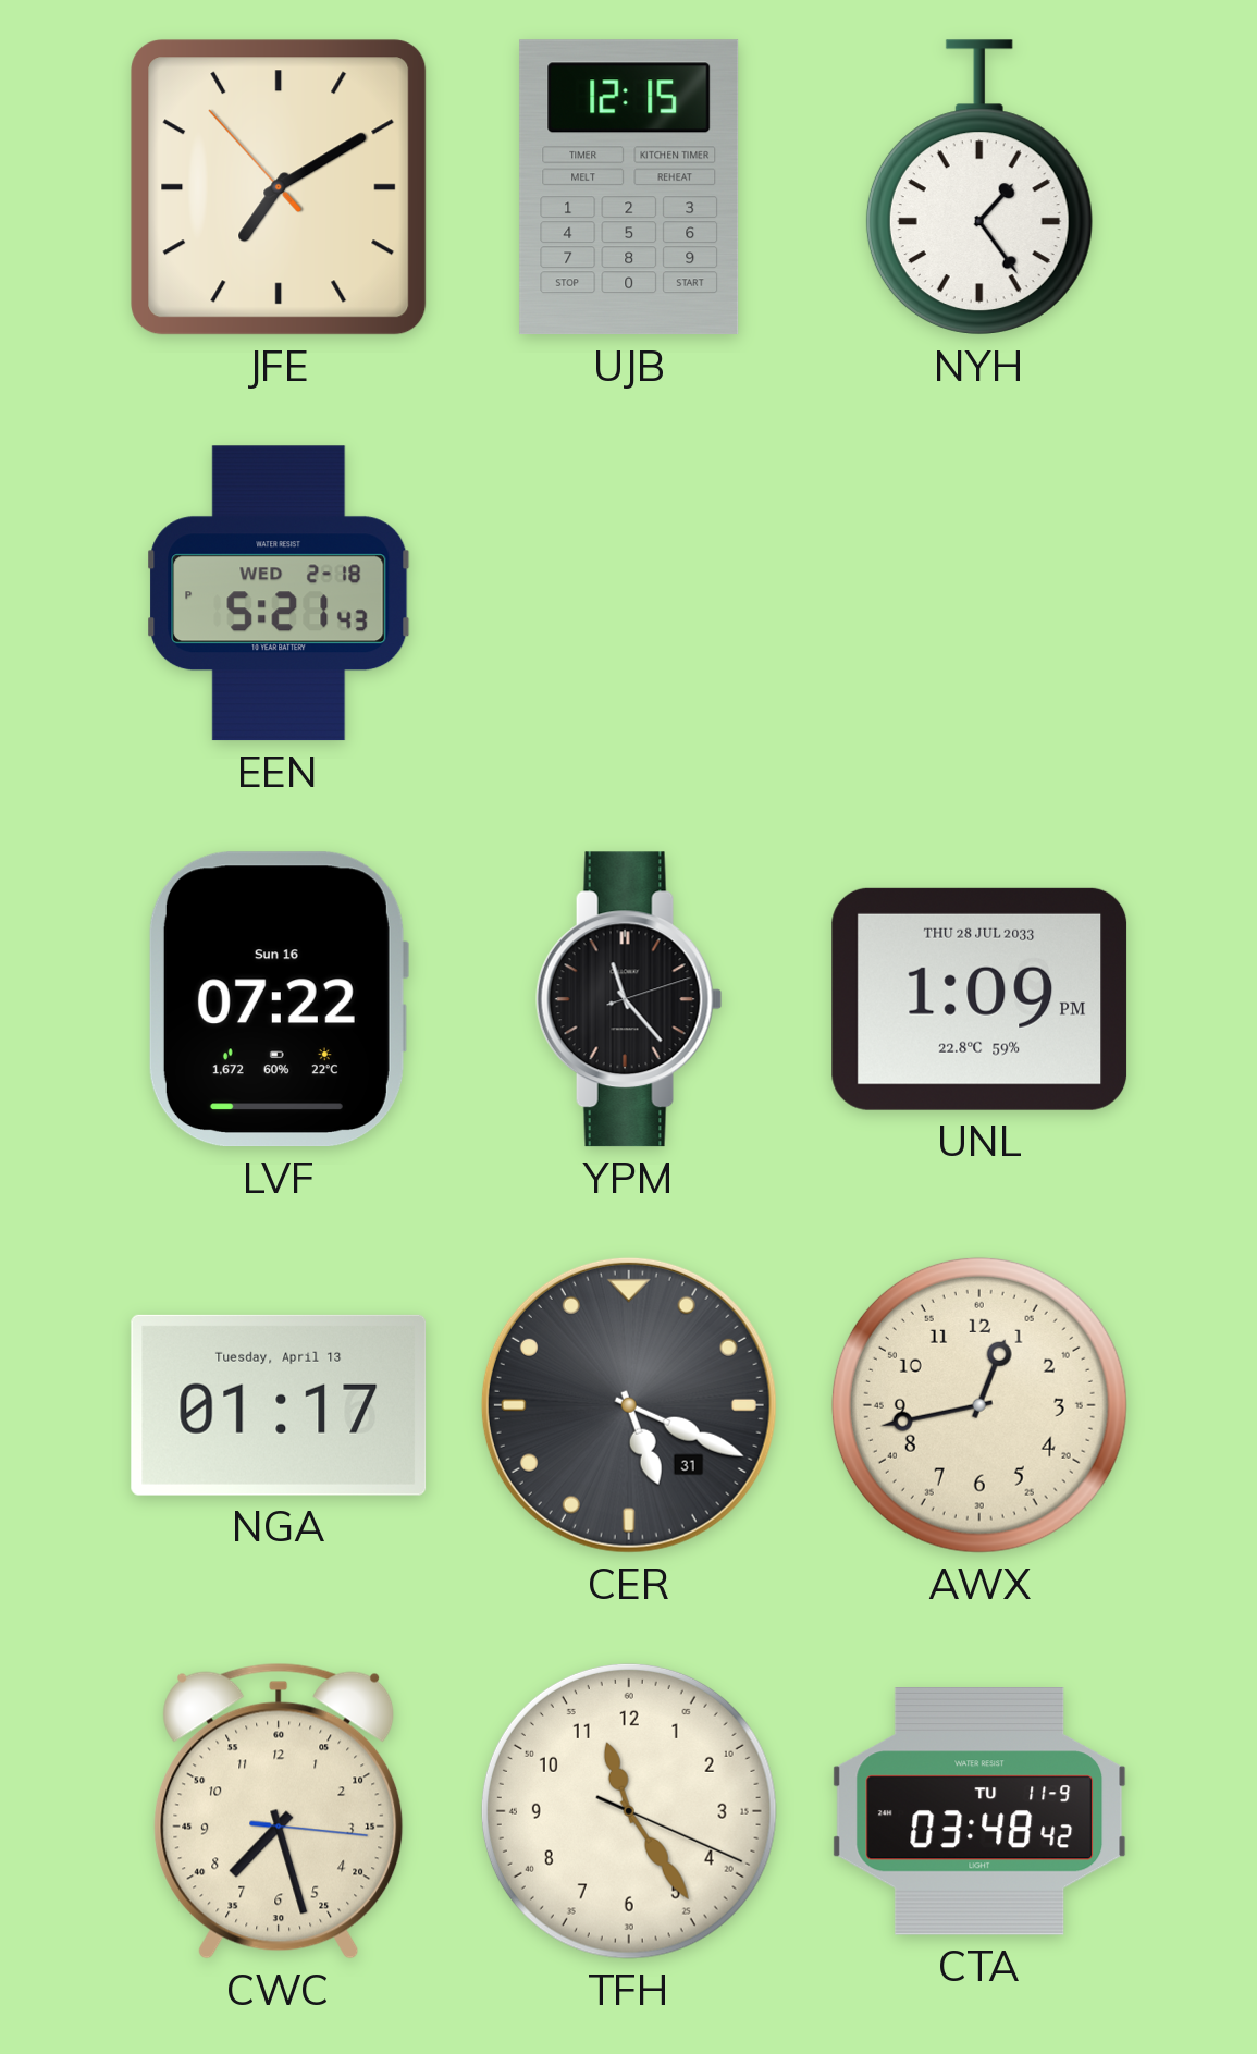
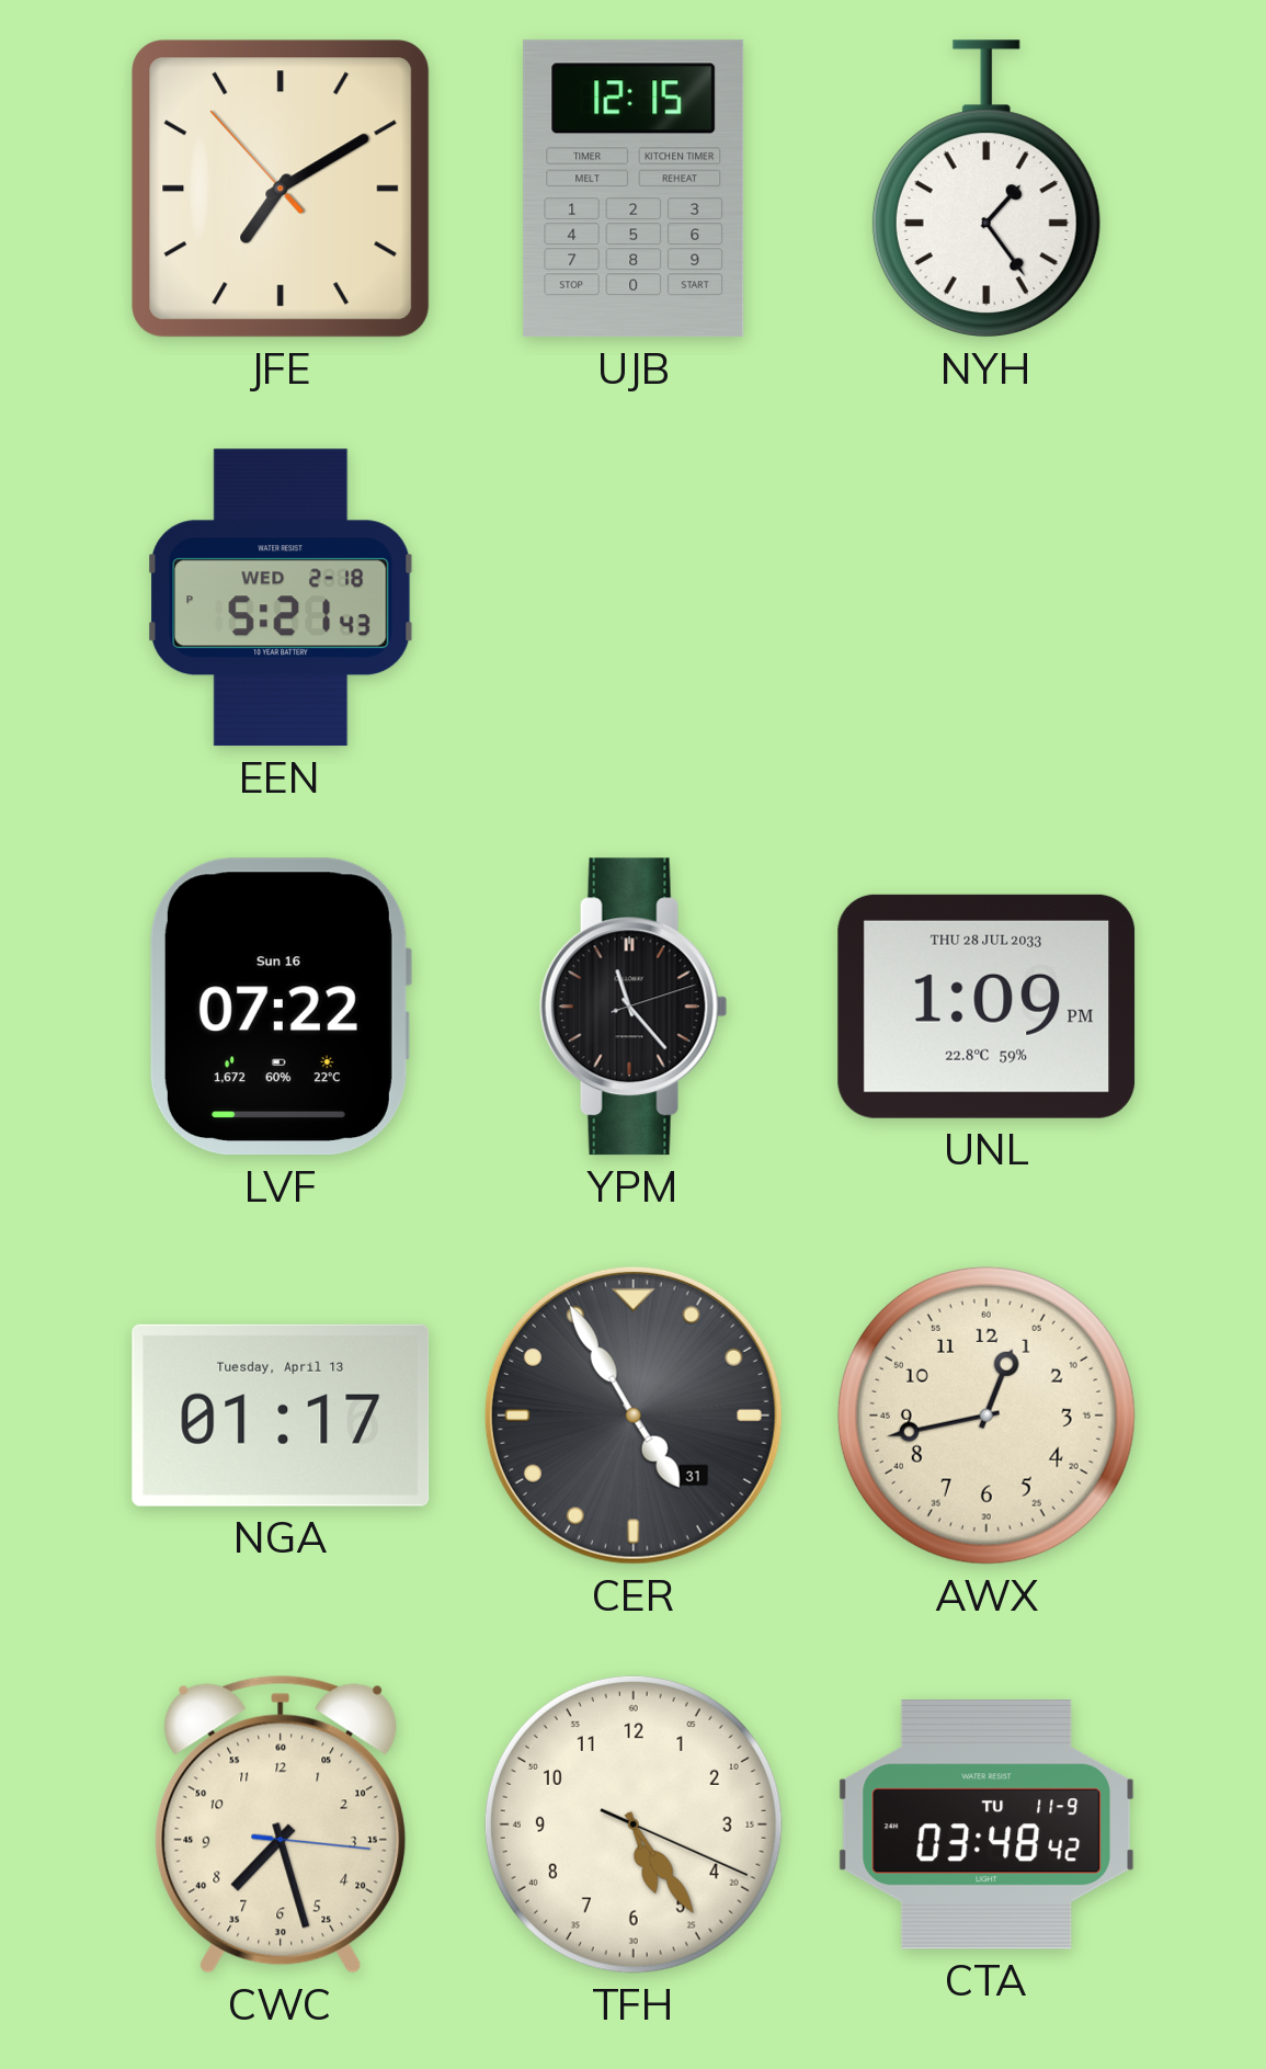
CER: 5:19 -> 4:55
TFH: 11:24 -> 5:24
